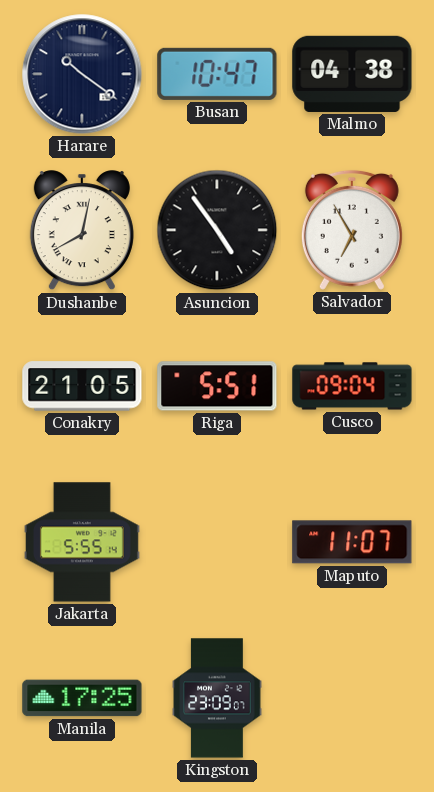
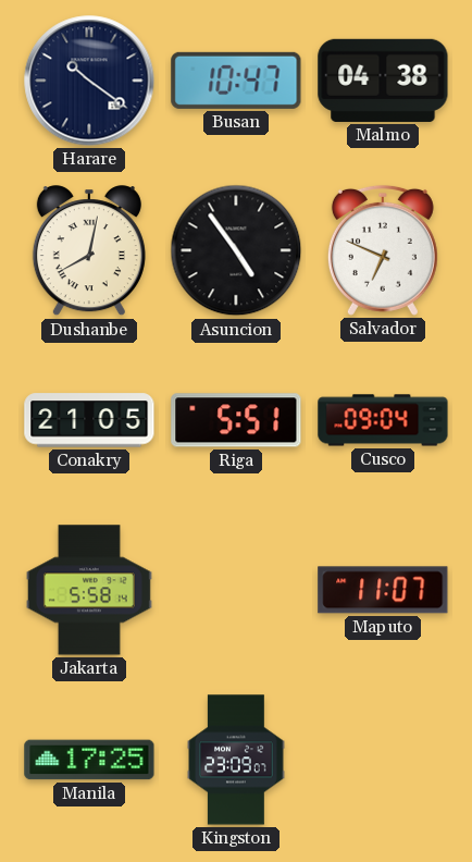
Salvador: 6:55 -> 6:49
Jakarta: 5:55 -> 5:58
